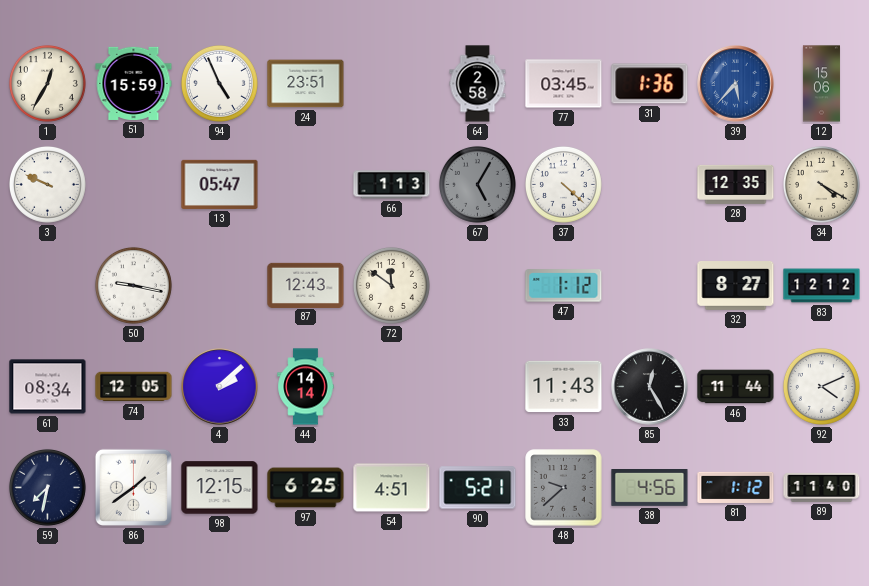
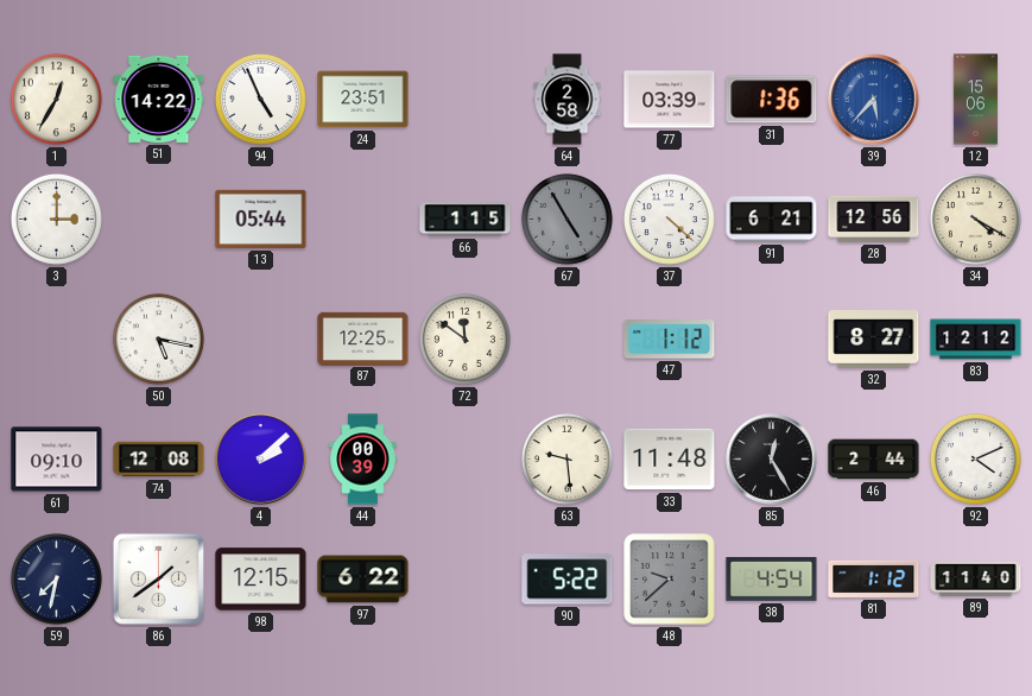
51: 15:59 -> 14:22
77: 03:45 -> 03:39
3: 9:49 -> 3:00
13: 05:47 -> 05:44
66: 1:13 -> 1:15
67: 5:05 -> 4:55
91: none -> 6:21
28: 12:35 -> 12:56
50: 9:17 -> 5:17
87: 12:43 -> 12:25
61: 08:34 -> 09:10
74: 12:05 -> 12:08
44: 14:14 -> 00:39
63: none -> 9:29
33: 11:43 -> 11:48
46: 11:44 -> 2:44
97: 6:25 -> 6:22
54: 4:51 -> none
90: 5:21 -> 5:22
38: 4:56 -> 4:54
